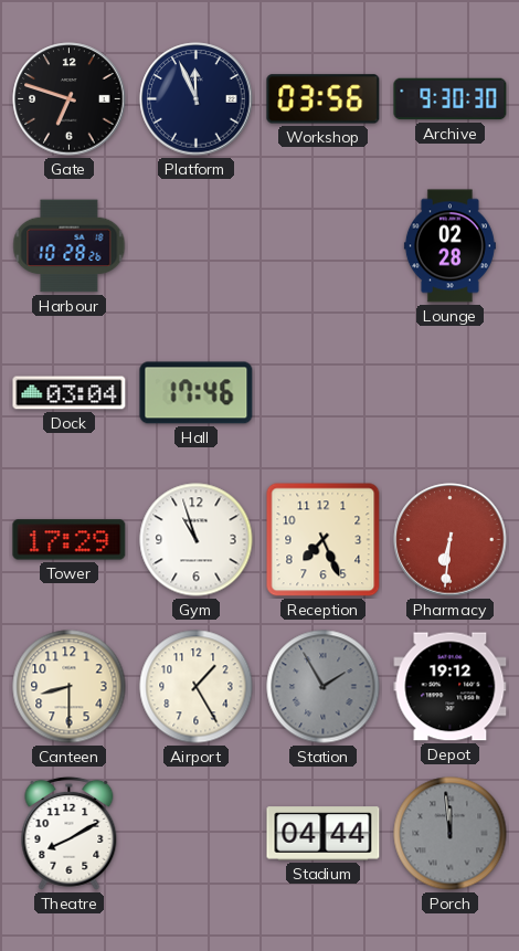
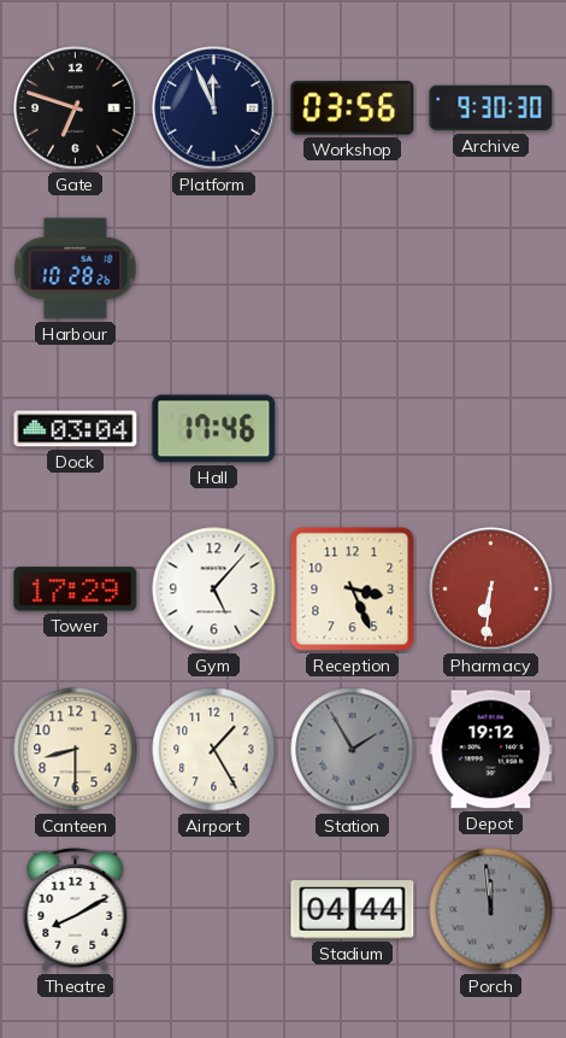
Lounge: 02:28 -> none
Gym: 10:57 -> 5:07
Reception: 7:26 -> 3:26
